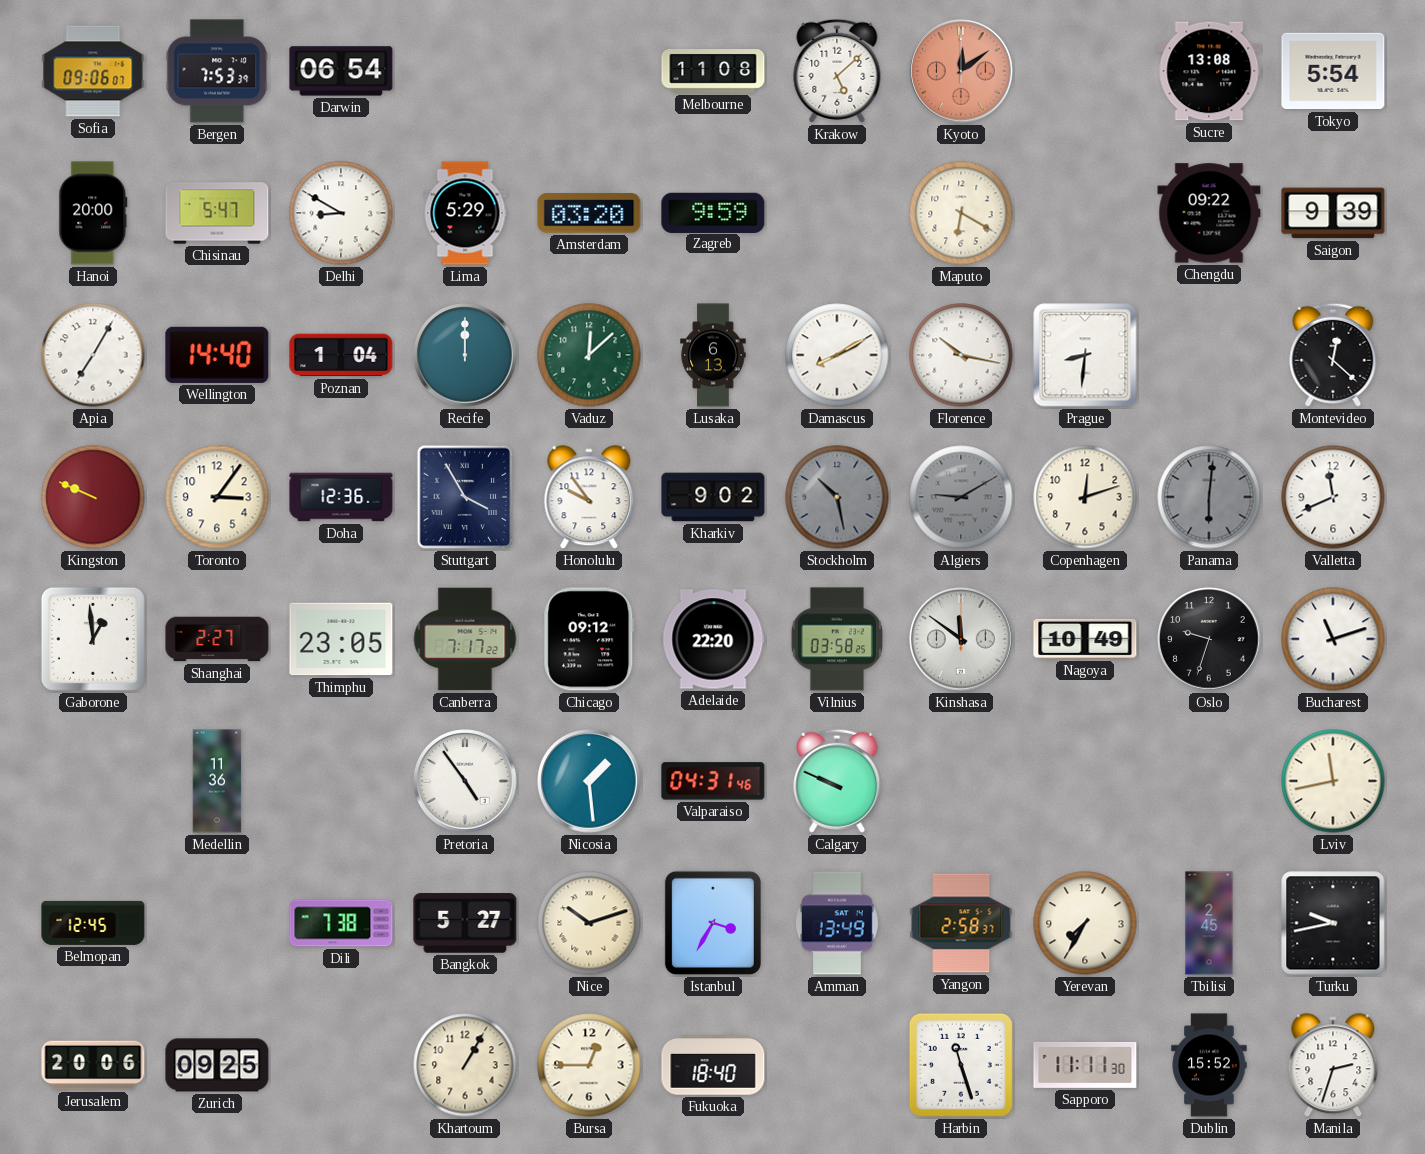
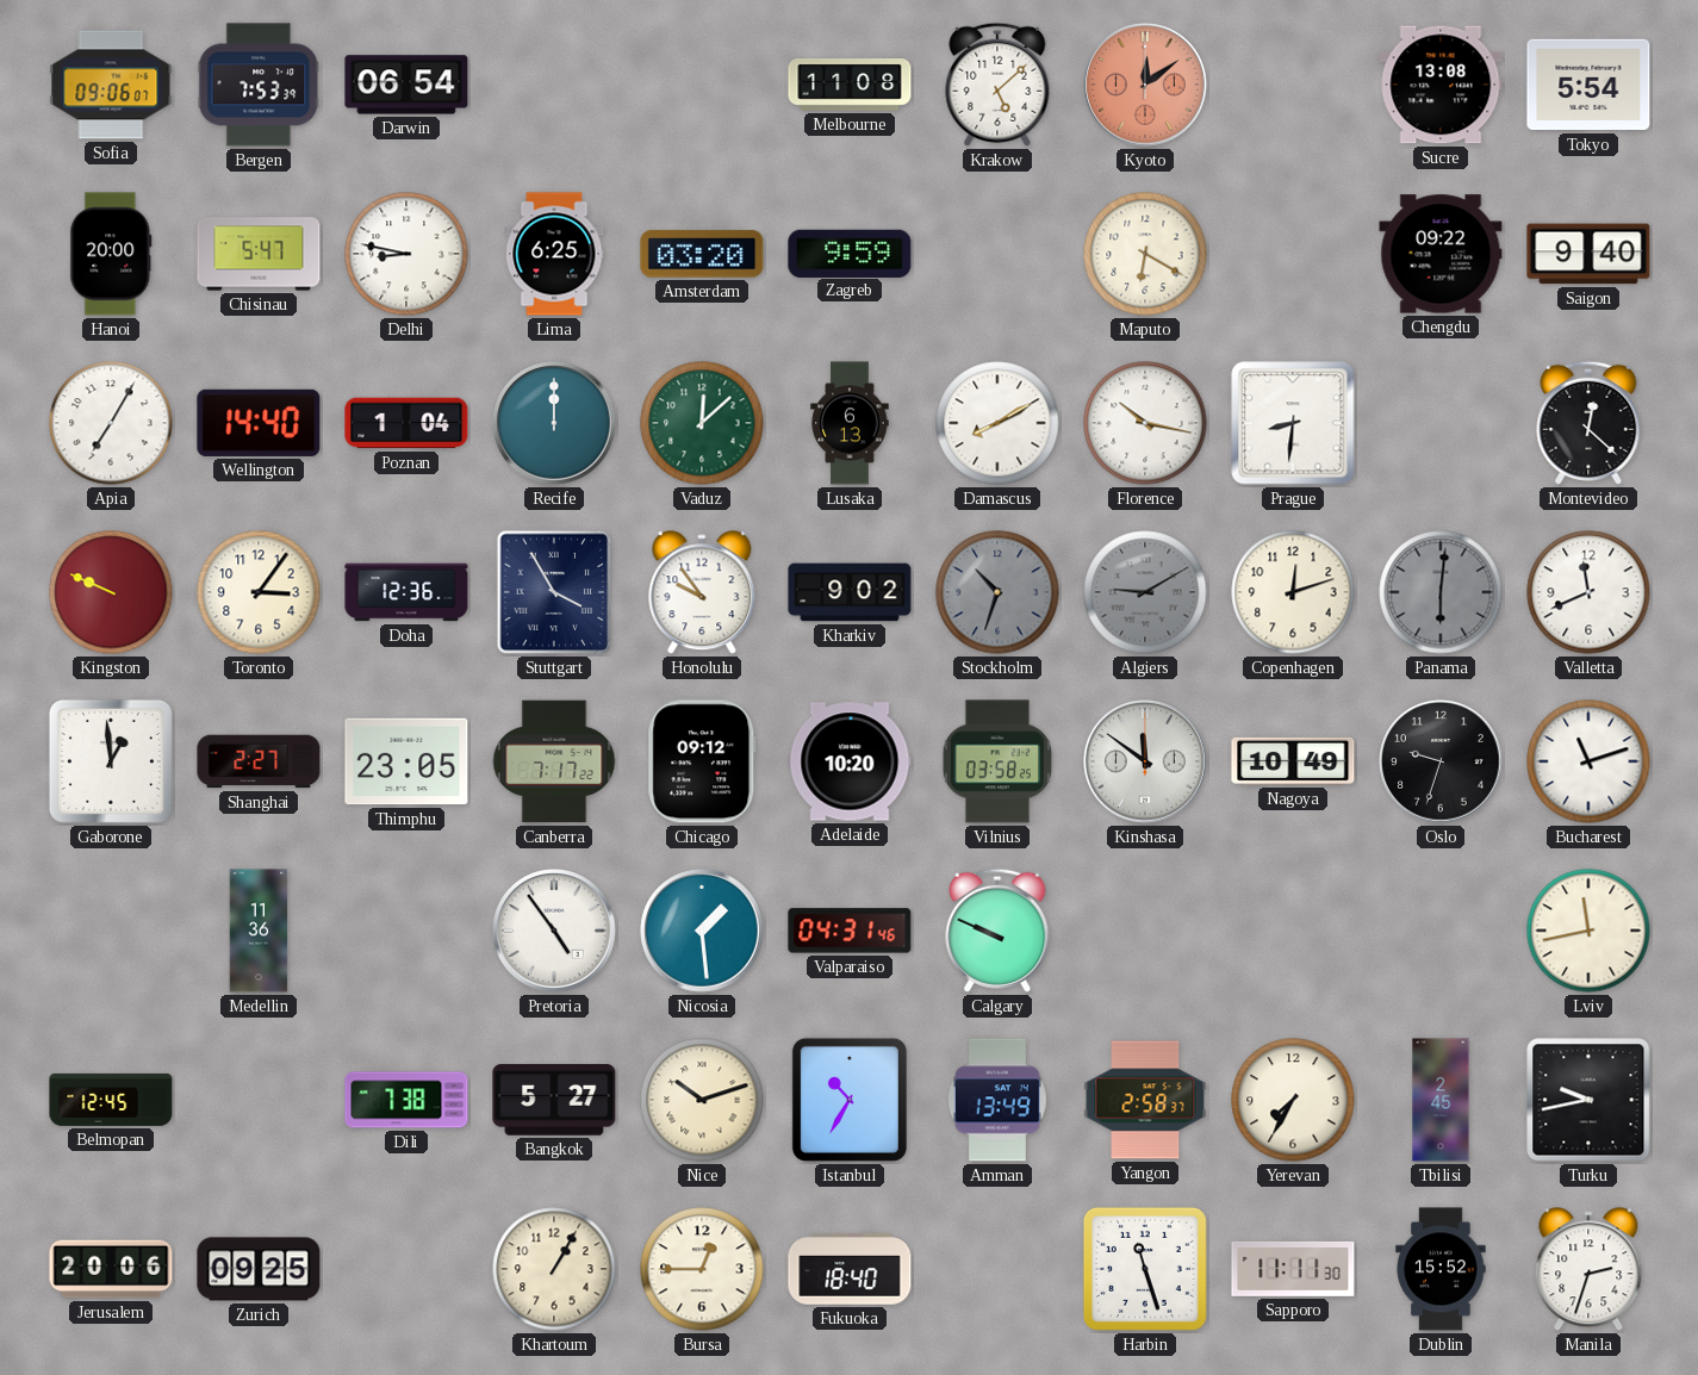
Delhi: 8:50 -> 8:47
Lima: 5:29 -> 6:25
Saigon: 9:39 -> 9:40
Stockholm: 10:28 -> 10:33
Adelaide: 22:20 -> 10:20
Istanbul: 3:35 -> 10:35
